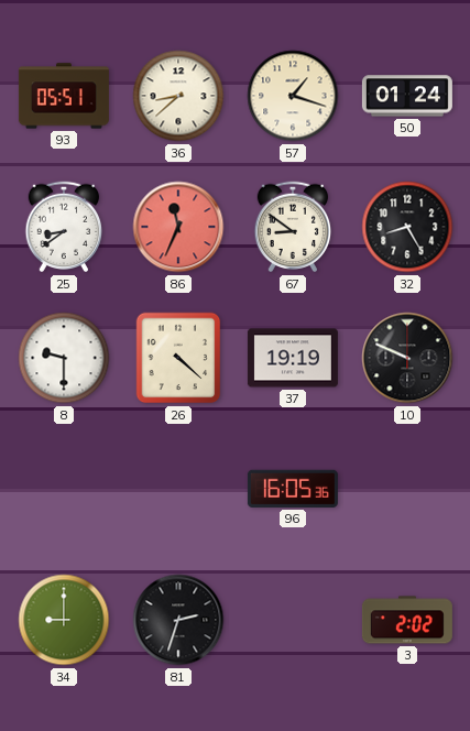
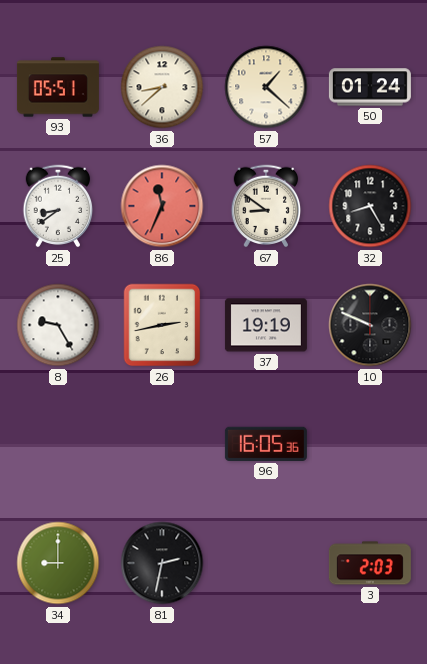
57: 1:18 -> 1:22
8: 9:30 -> 9:25
26: 4:22 -> 2:43
81: 2:33 -> 2:32
3: 2:02 -> 2:03
